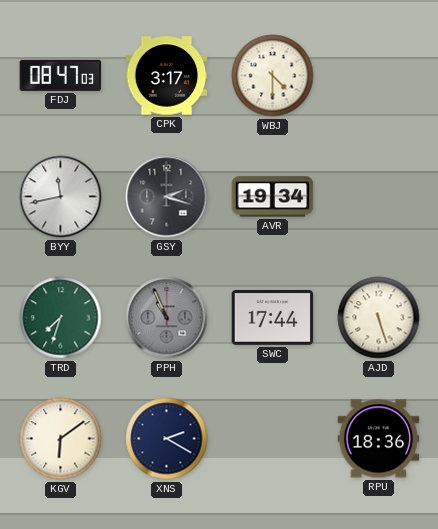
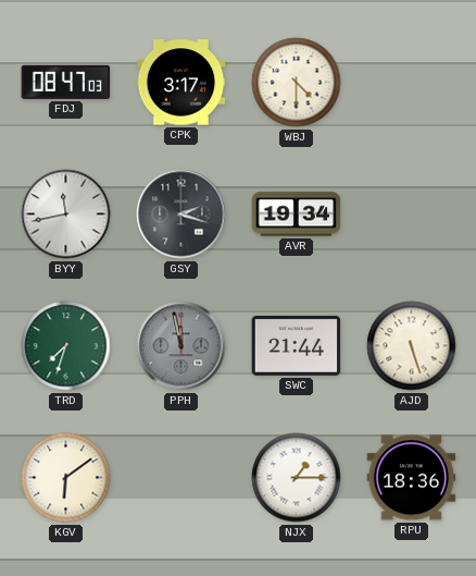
PPH: 10:56 -> 11:58
SWC: 17:44 -> 21:44
XNS: 2:20 -> none
NJX: none -> 1:15
